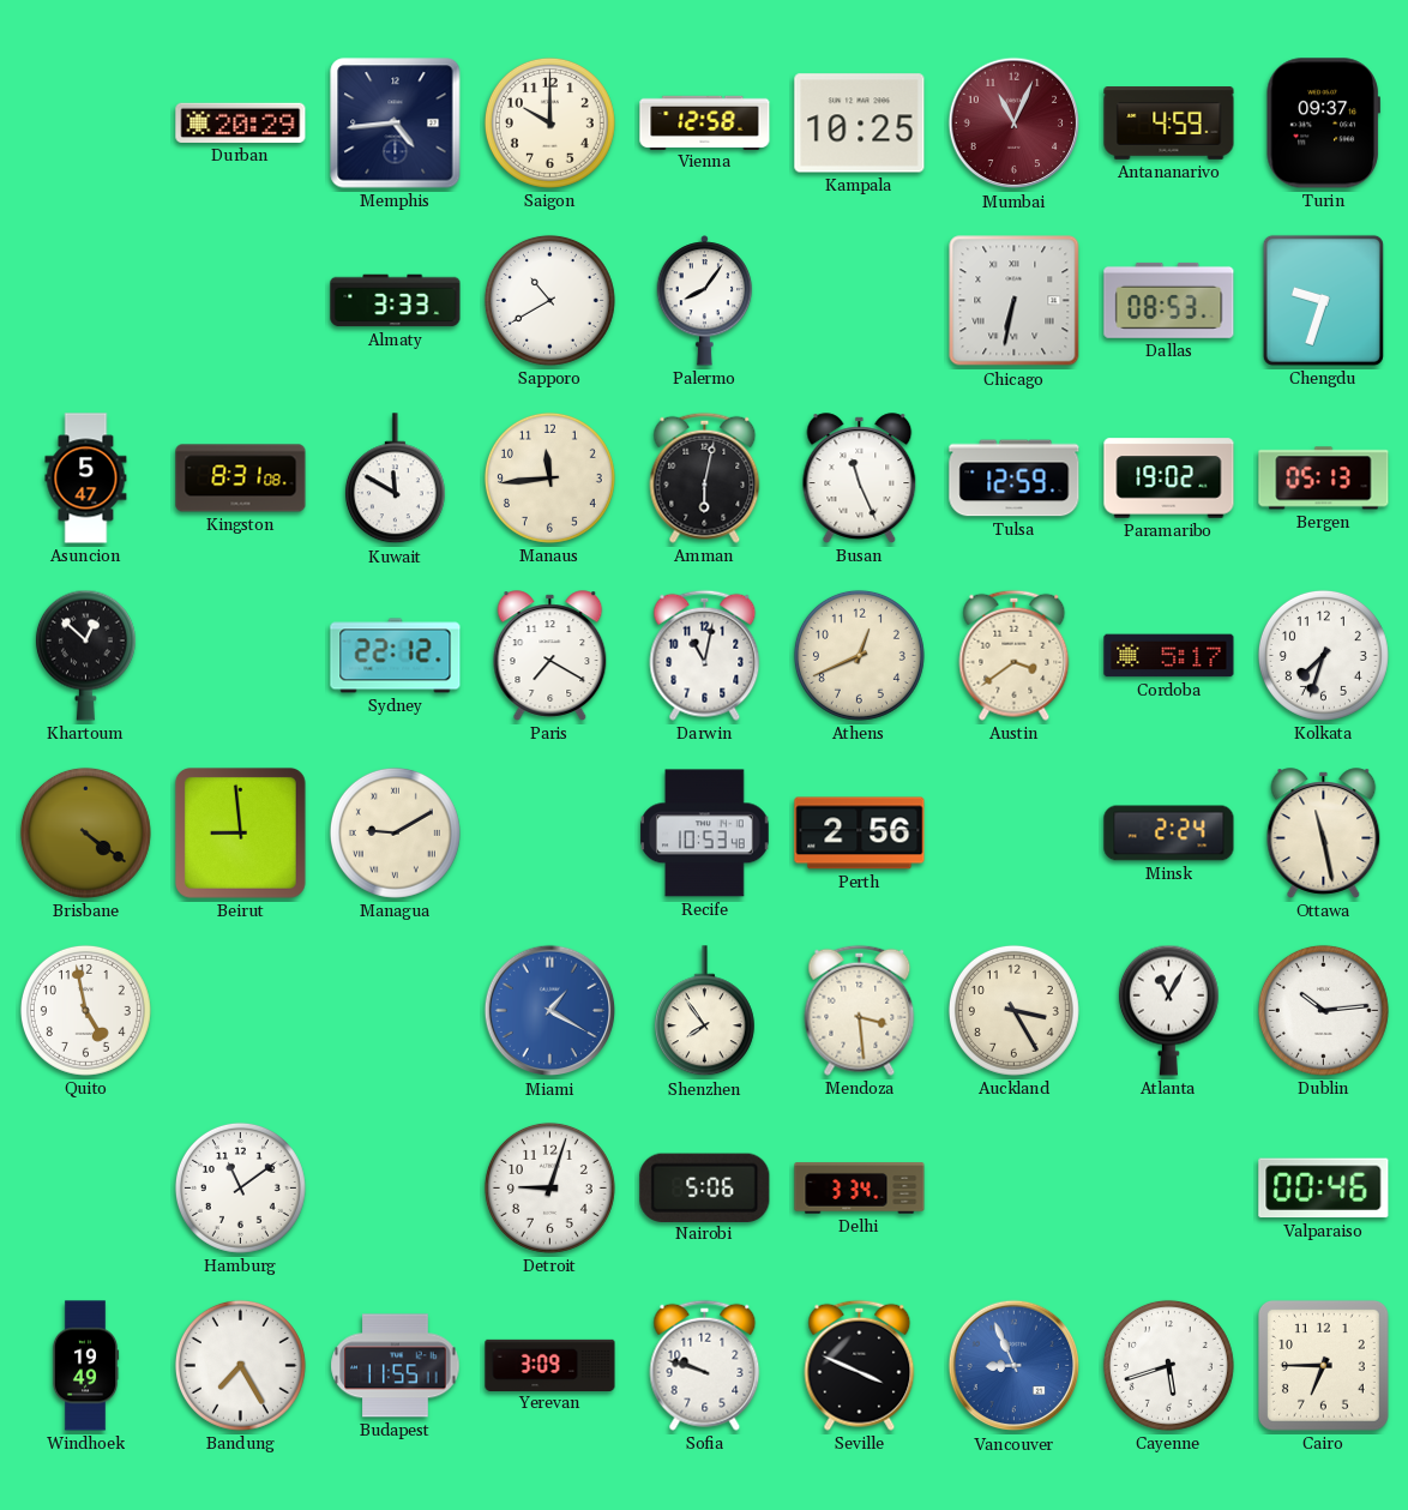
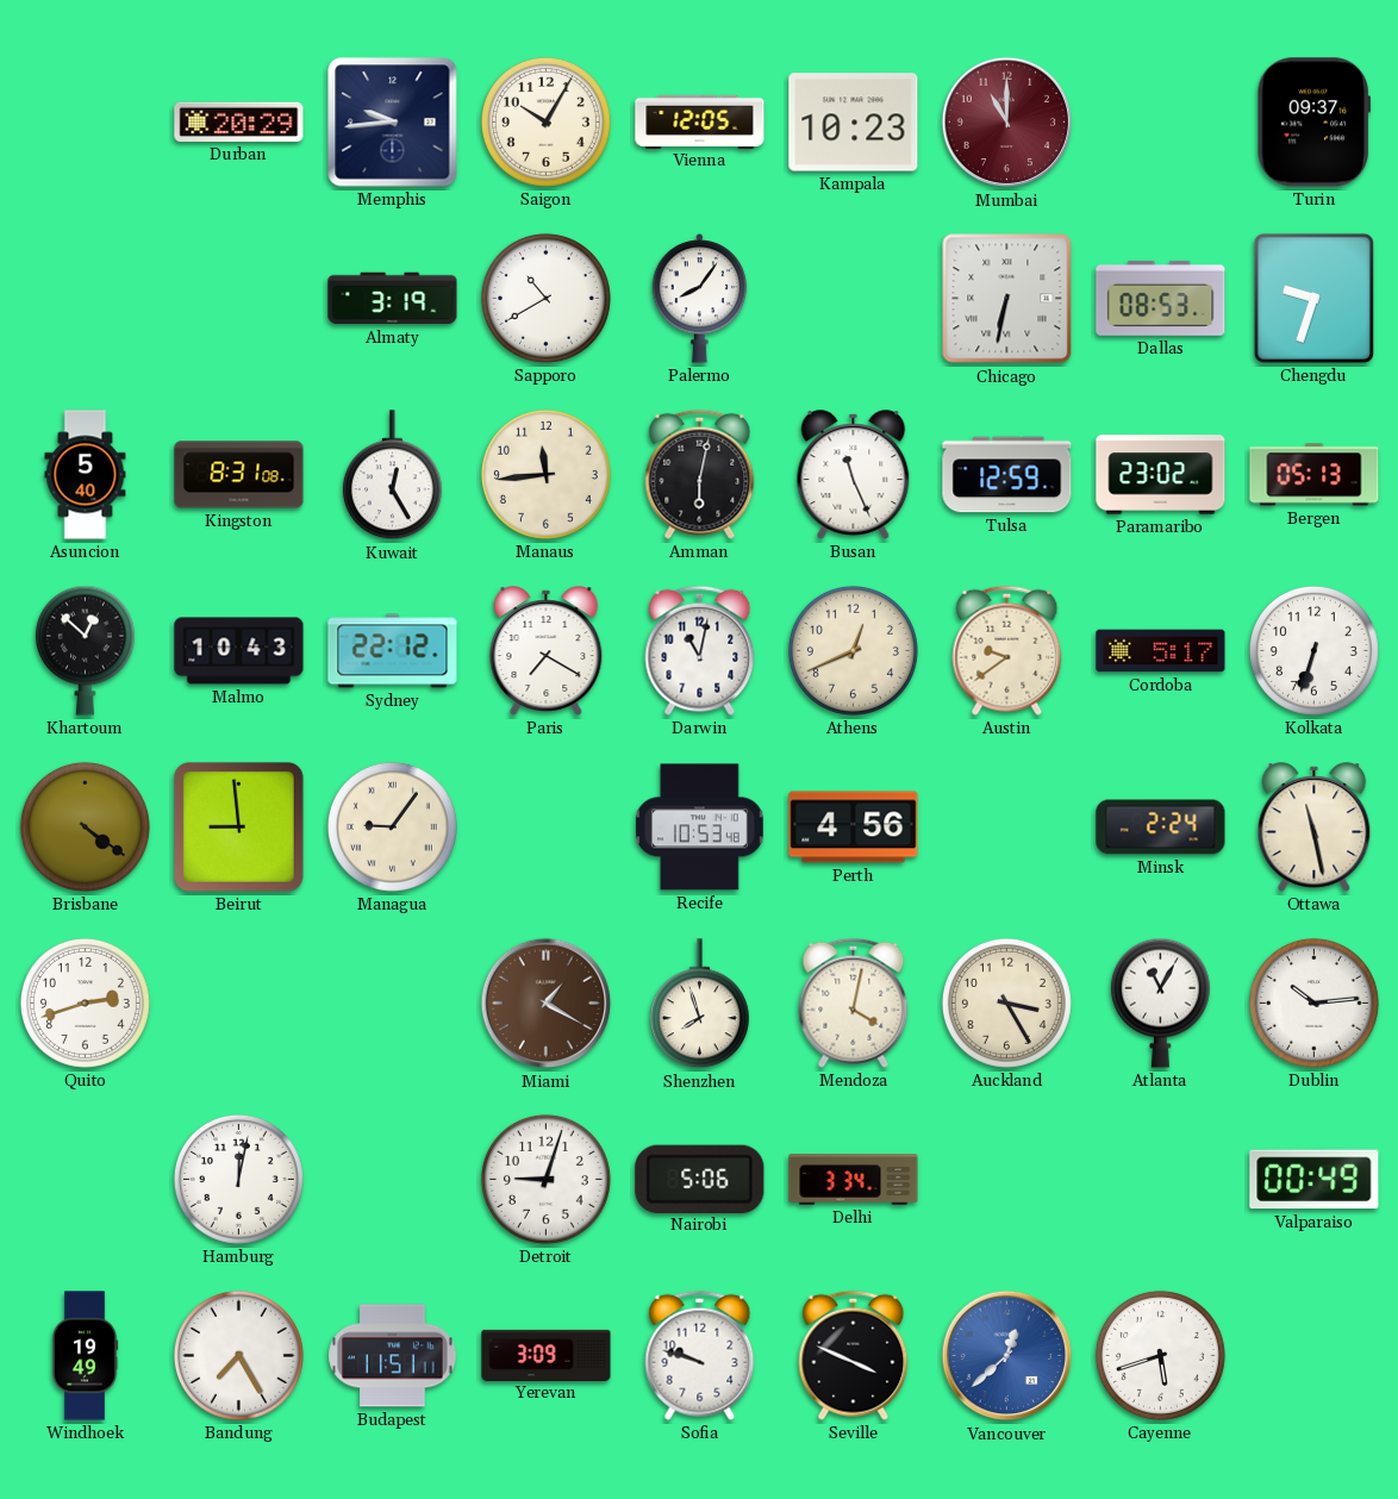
Memphis: 4:44 -> 9:44
Saigon: 10:00 -> 10:05
Vienna: 12:58 -> 12:05
Kampala: 10:25 -> 10:23
Mumbai: 11:04 -> 11:00
Antananarivo: 4:59 -> none
Almaty: 3:33 -> 3:19
Asuncion: 5:47 -> 5:40
Kuwait: 11:50 -> 12:25
Paramaribo: 19:02 -> 23:02
Malmo: none -> 10:43
Austin: 3:39 -> 9:39
Kolkata: 7:33 -> 6:33
Managua: 9:10 -> 9:06
Perth: 2:56 -> 4:56
Quito: 4:58 -> 2:42
Miami dial: blue -> brown
Shenzhen: 7:54 -> 7:57
Mendoza: 3:29 -> 4:02
Hamburg: 11:09 -> 12:02
Valparaiso: 00:46 -> 00:49
Budapest: 11:55 -> 11:51
Vancouver: 8:56 -> 12:38
Cairo: 6:45 -> none
